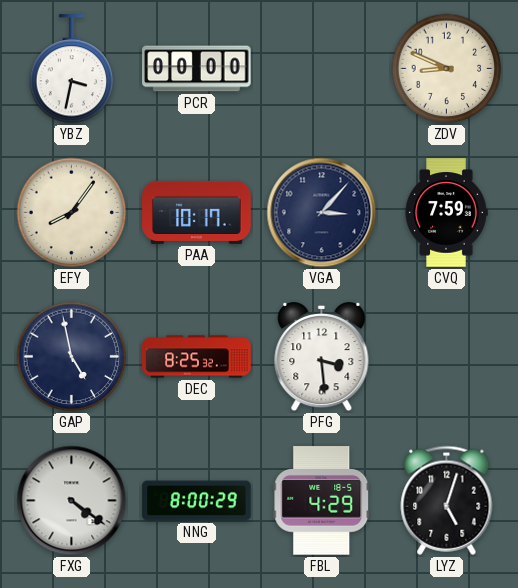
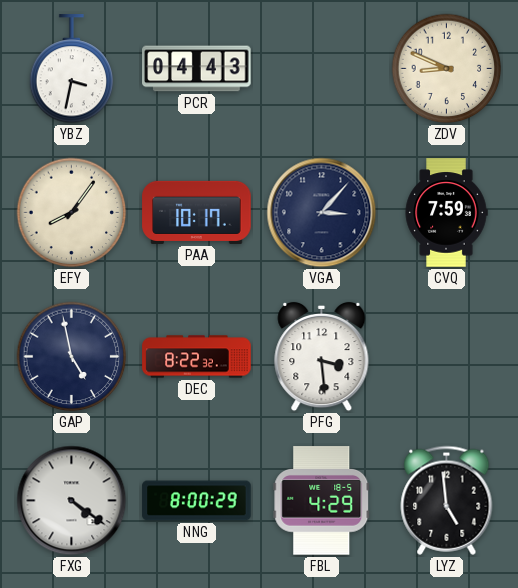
PCR: 00:00 -> 04:43
DEC: 8:25 -> 8:22
LYZ: 5:03 -> 4:59
